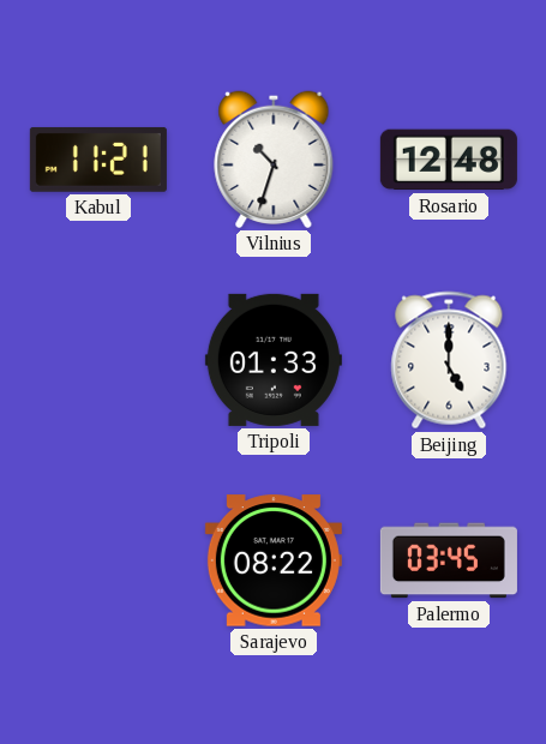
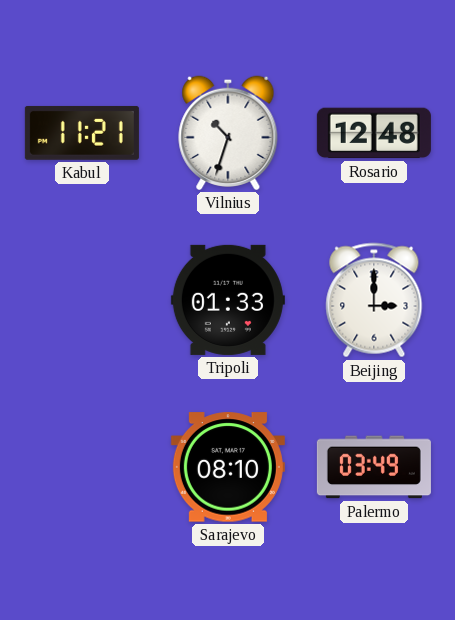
Beijing: 5:00 -> 3:00
Sarajevo: 08:22 -> 08:10
Palermo: 03:45 -> 03:49
